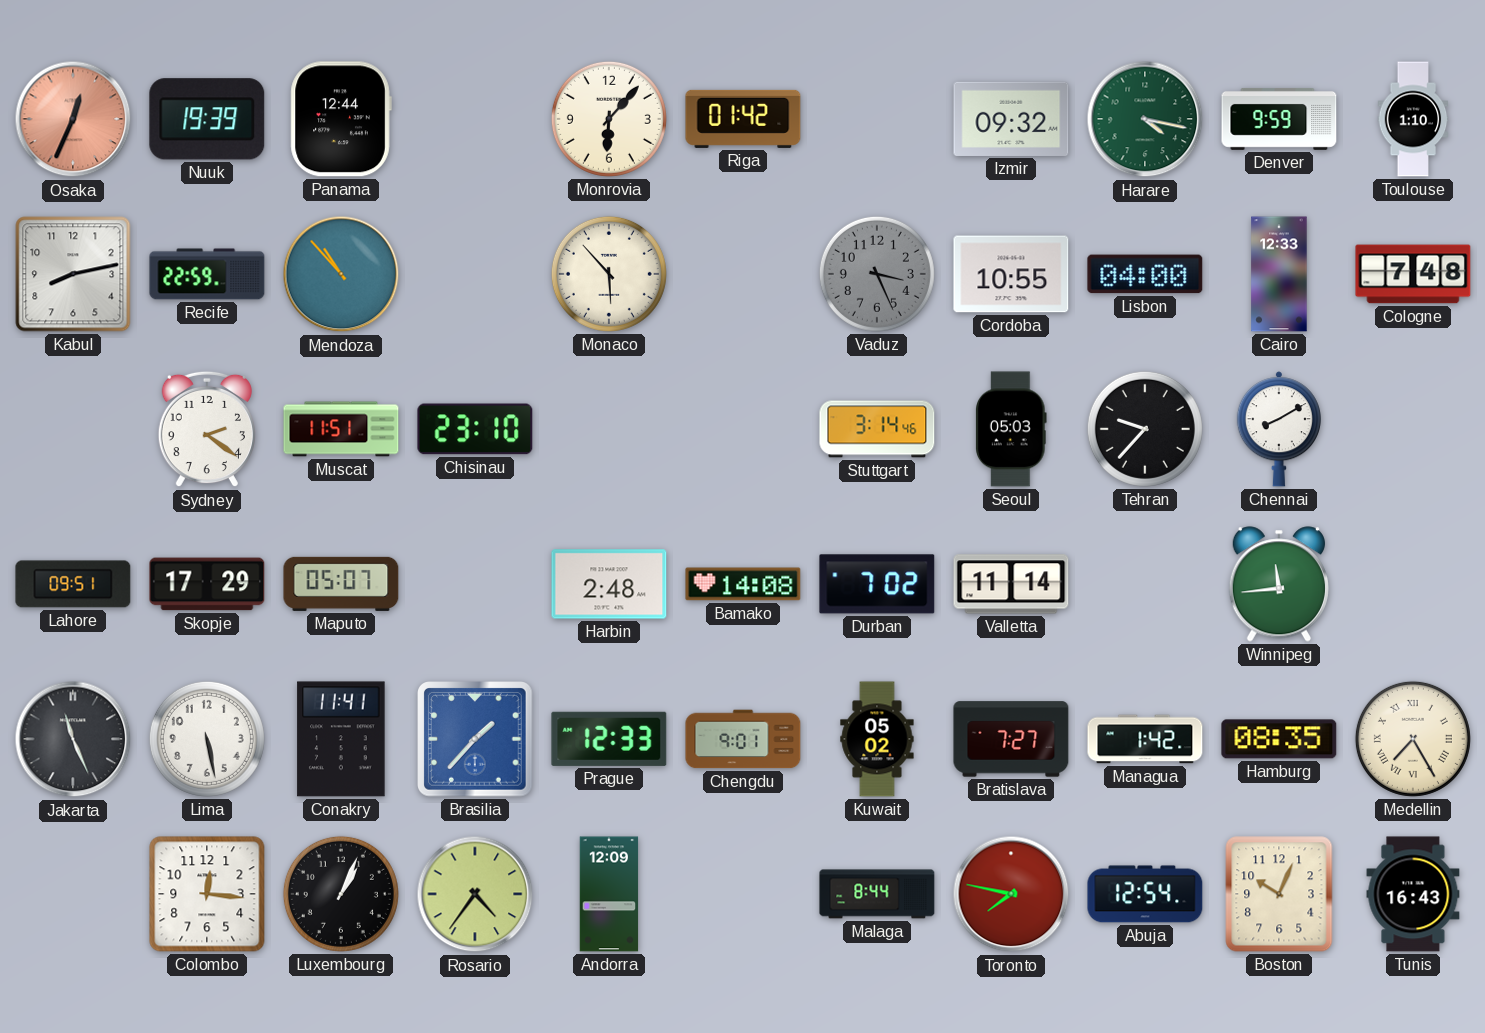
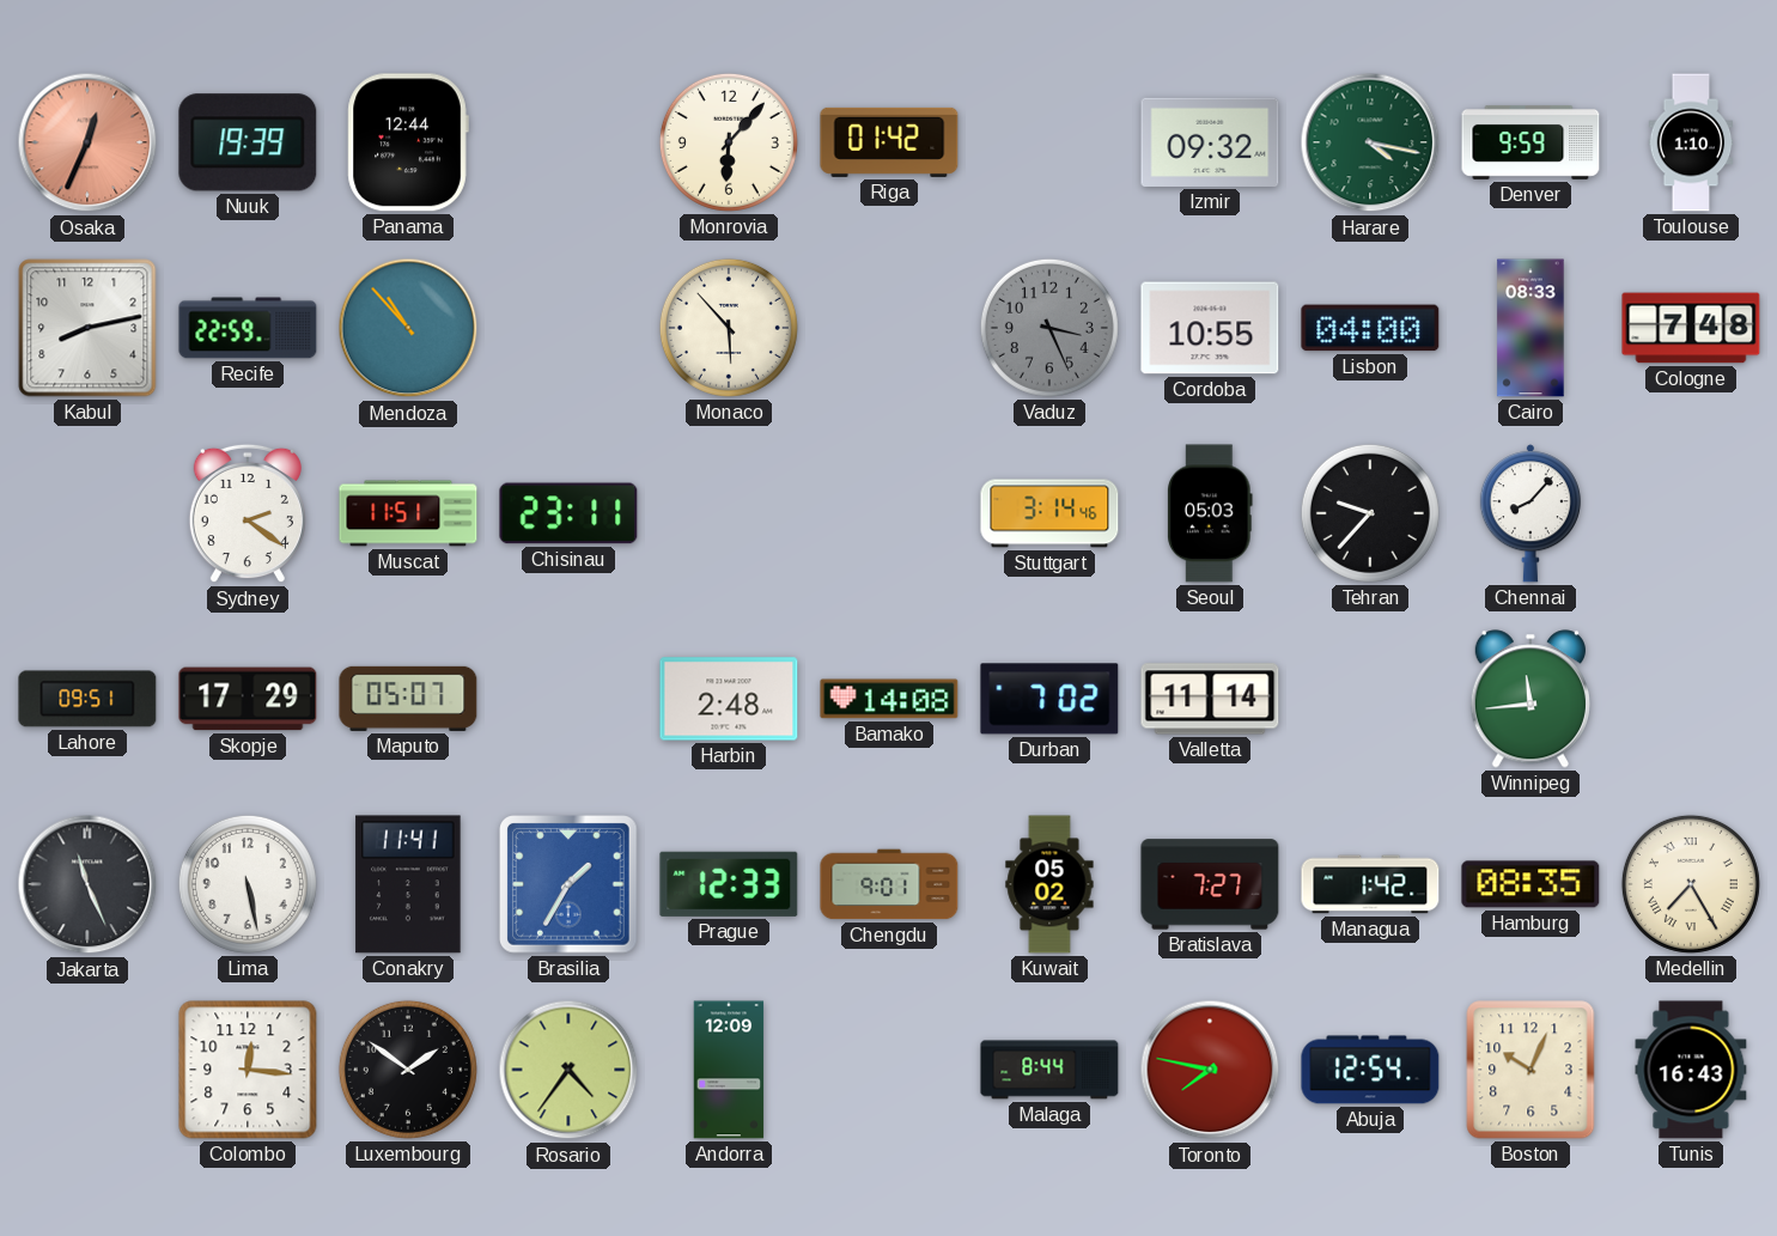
Cairo: 12:33 -> 08:33
Chisinau: 23:10 -> 23:11
Chennai: 8:10 -> 8:07
Brasilia: 1:37 -> 1:35
Luxembourg: 1:04 -> 1:51
